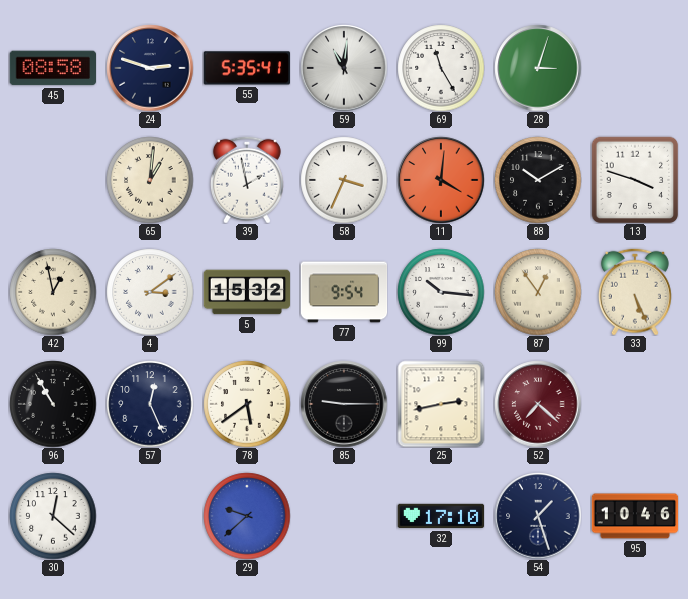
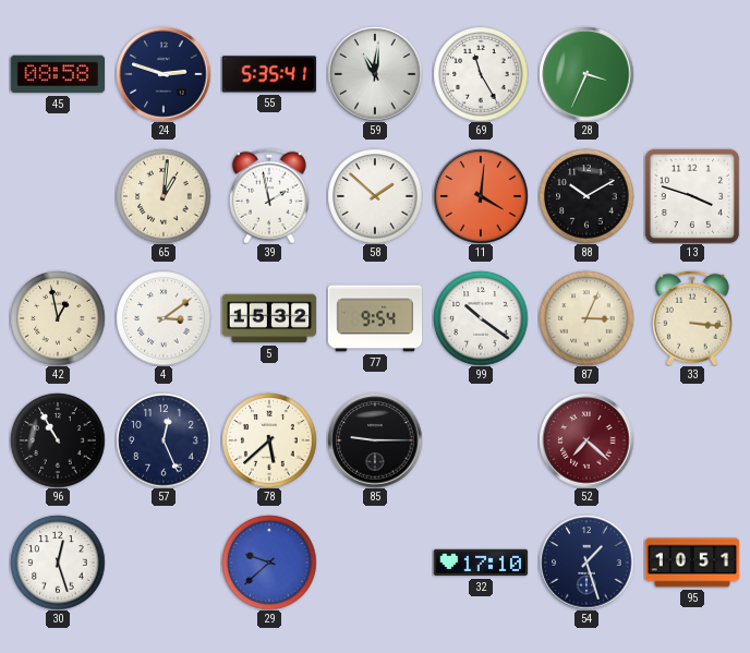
28: 3:03 -> 3:34
58: 3:34 -> 1:52
99: 10:16 -> 10:21
87: 12:54 -> 3:04
33: 5:26 -> 3:16
78: 5:39 -> 5:38
25: 2:43 -> none
30: 12:22 -> 12:27
95: 10:46 -> 10:51
